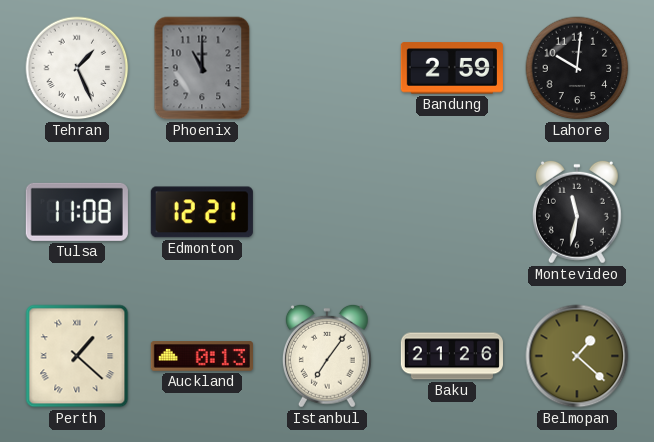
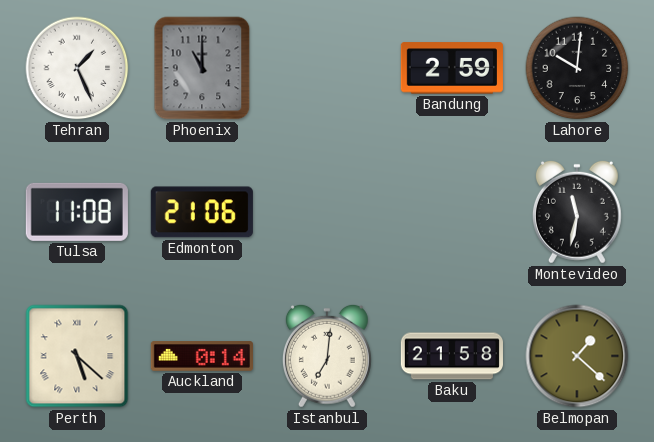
Edmonton: 12:21 -> 21:06
Perth: 1:22 -> 5:22
Auckland: 0:13 -> 0:14
Istanbul: 7:06 -> 7:01
Baku: 21:26 -> 21:58
